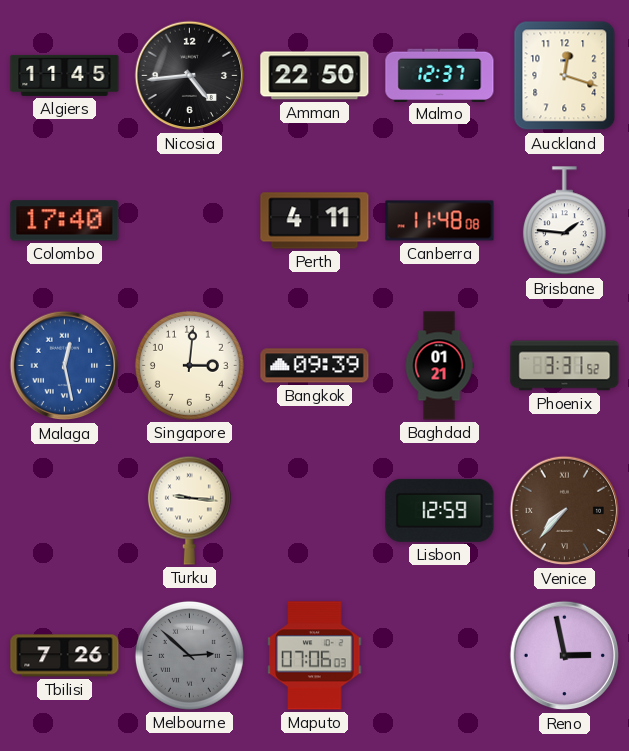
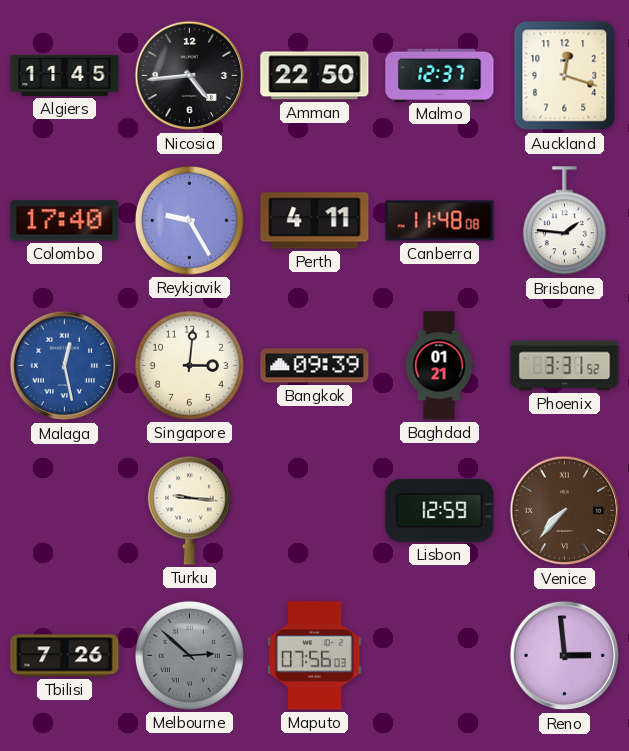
Reykjavik: none -> 9:25
Maputo: 07:06 -> 07:56
Reno: 2:58 -> 2:59
